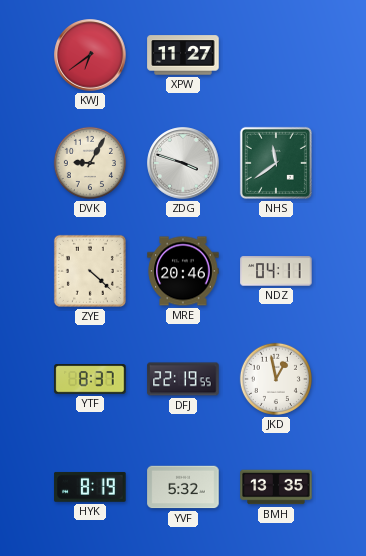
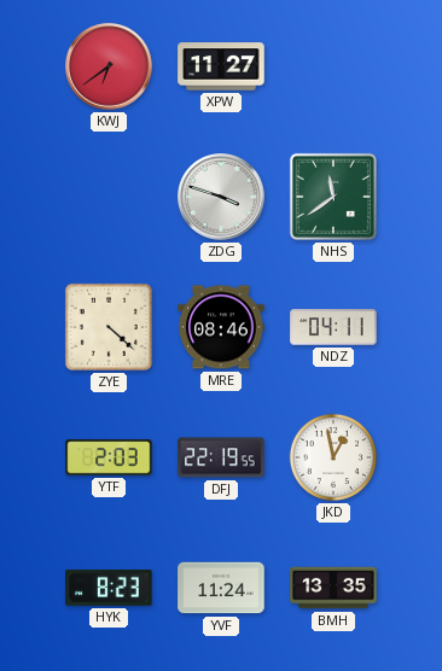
DVK: 9:05 -> none
MRE: 20:46 -> 08:46
YTF: 8:37 -> 2:03
HYK: 8:19 -> 8:23
YVF: 5:32 -> 11:24
